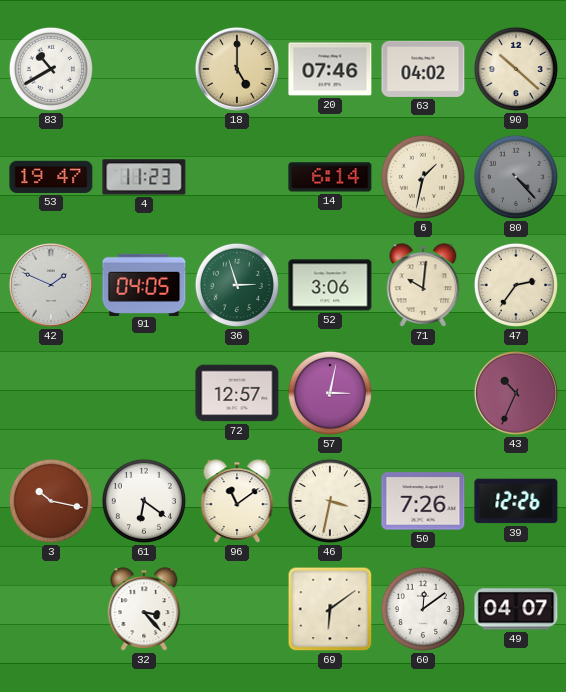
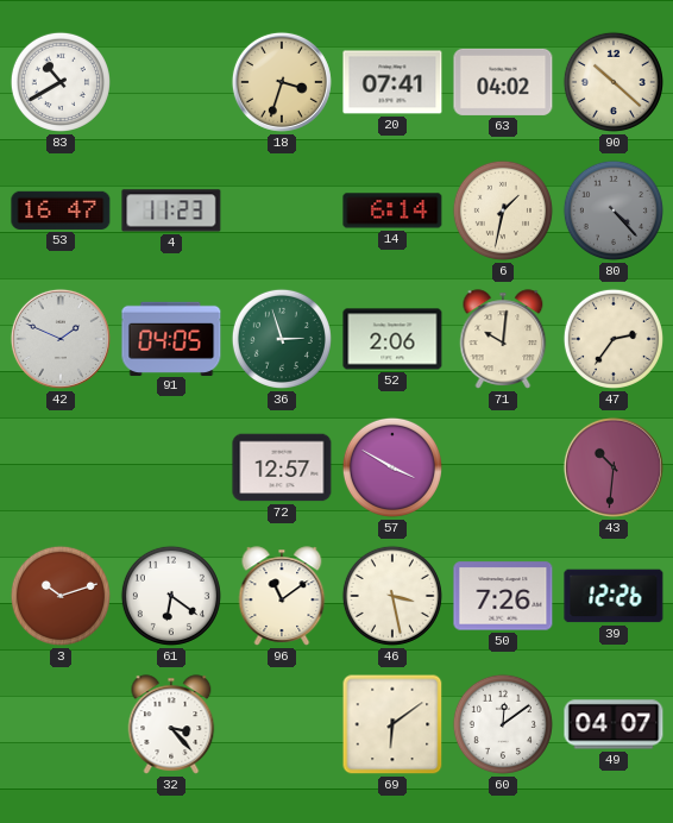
18: 5:00 -> 3:33
20: 07:46 -> 07:41
53: 19:47 -> 16:47
52: 3:06 -> 2:06
57: 3:02 -> 3:50
43: 10:34 -> 10:31
3: 10:17 -> 10:12
46: 3:32 -> 3:28
